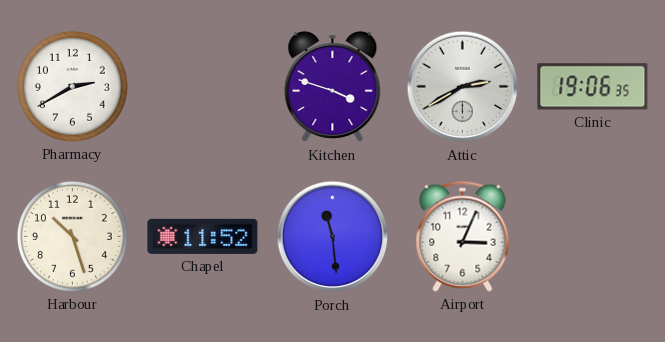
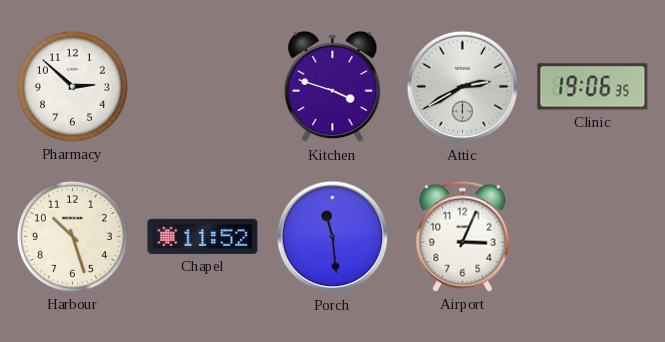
Pharmacy: 2:40 -> 2:52
